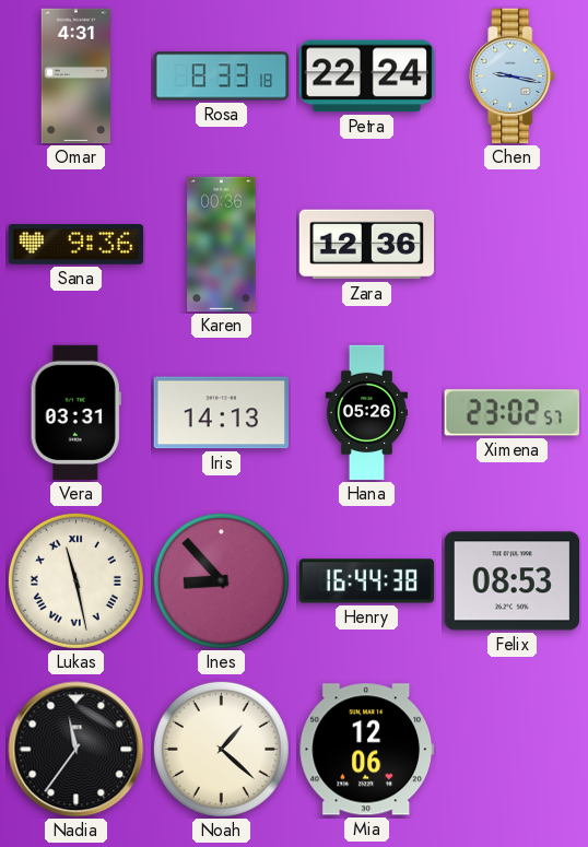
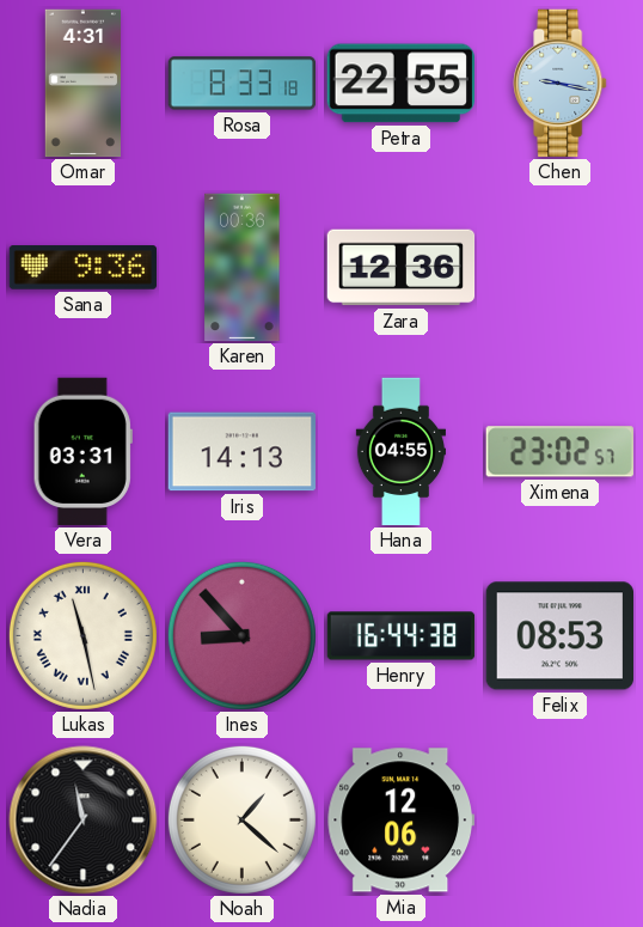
Petra: 22:24 -> 22:55
Hana: 05:26 -> 04:55
